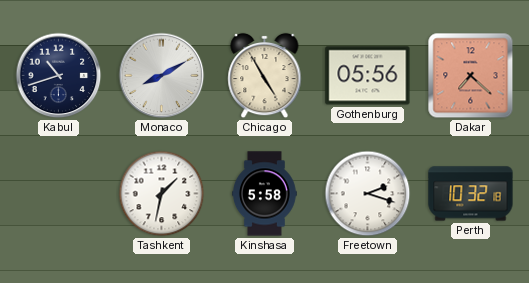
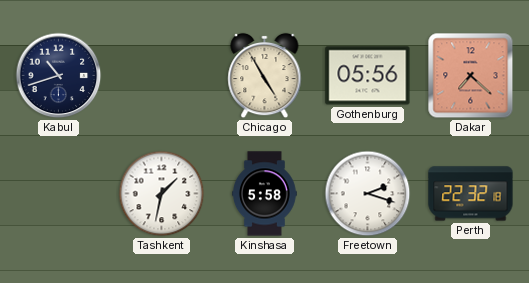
Monaco: 8:10 -> none
Perth: 10:32 -> 22:32
